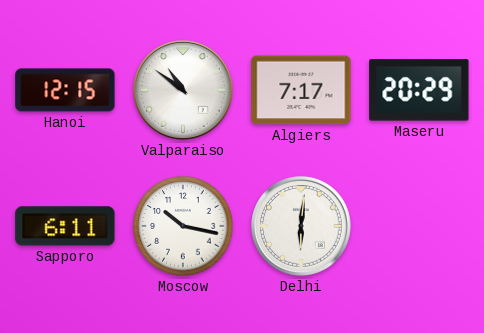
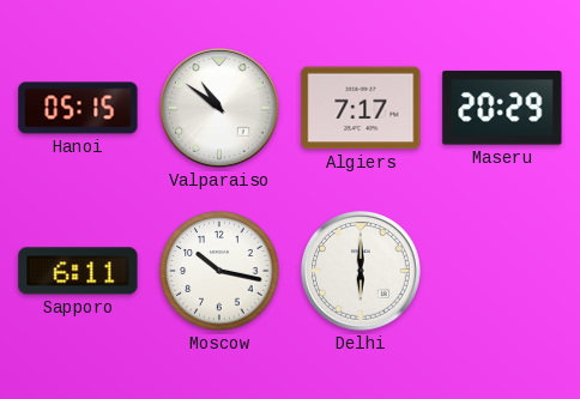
Hanoi: 12:15 -> 05:15
Delhi: 6:01 -> 6:00
